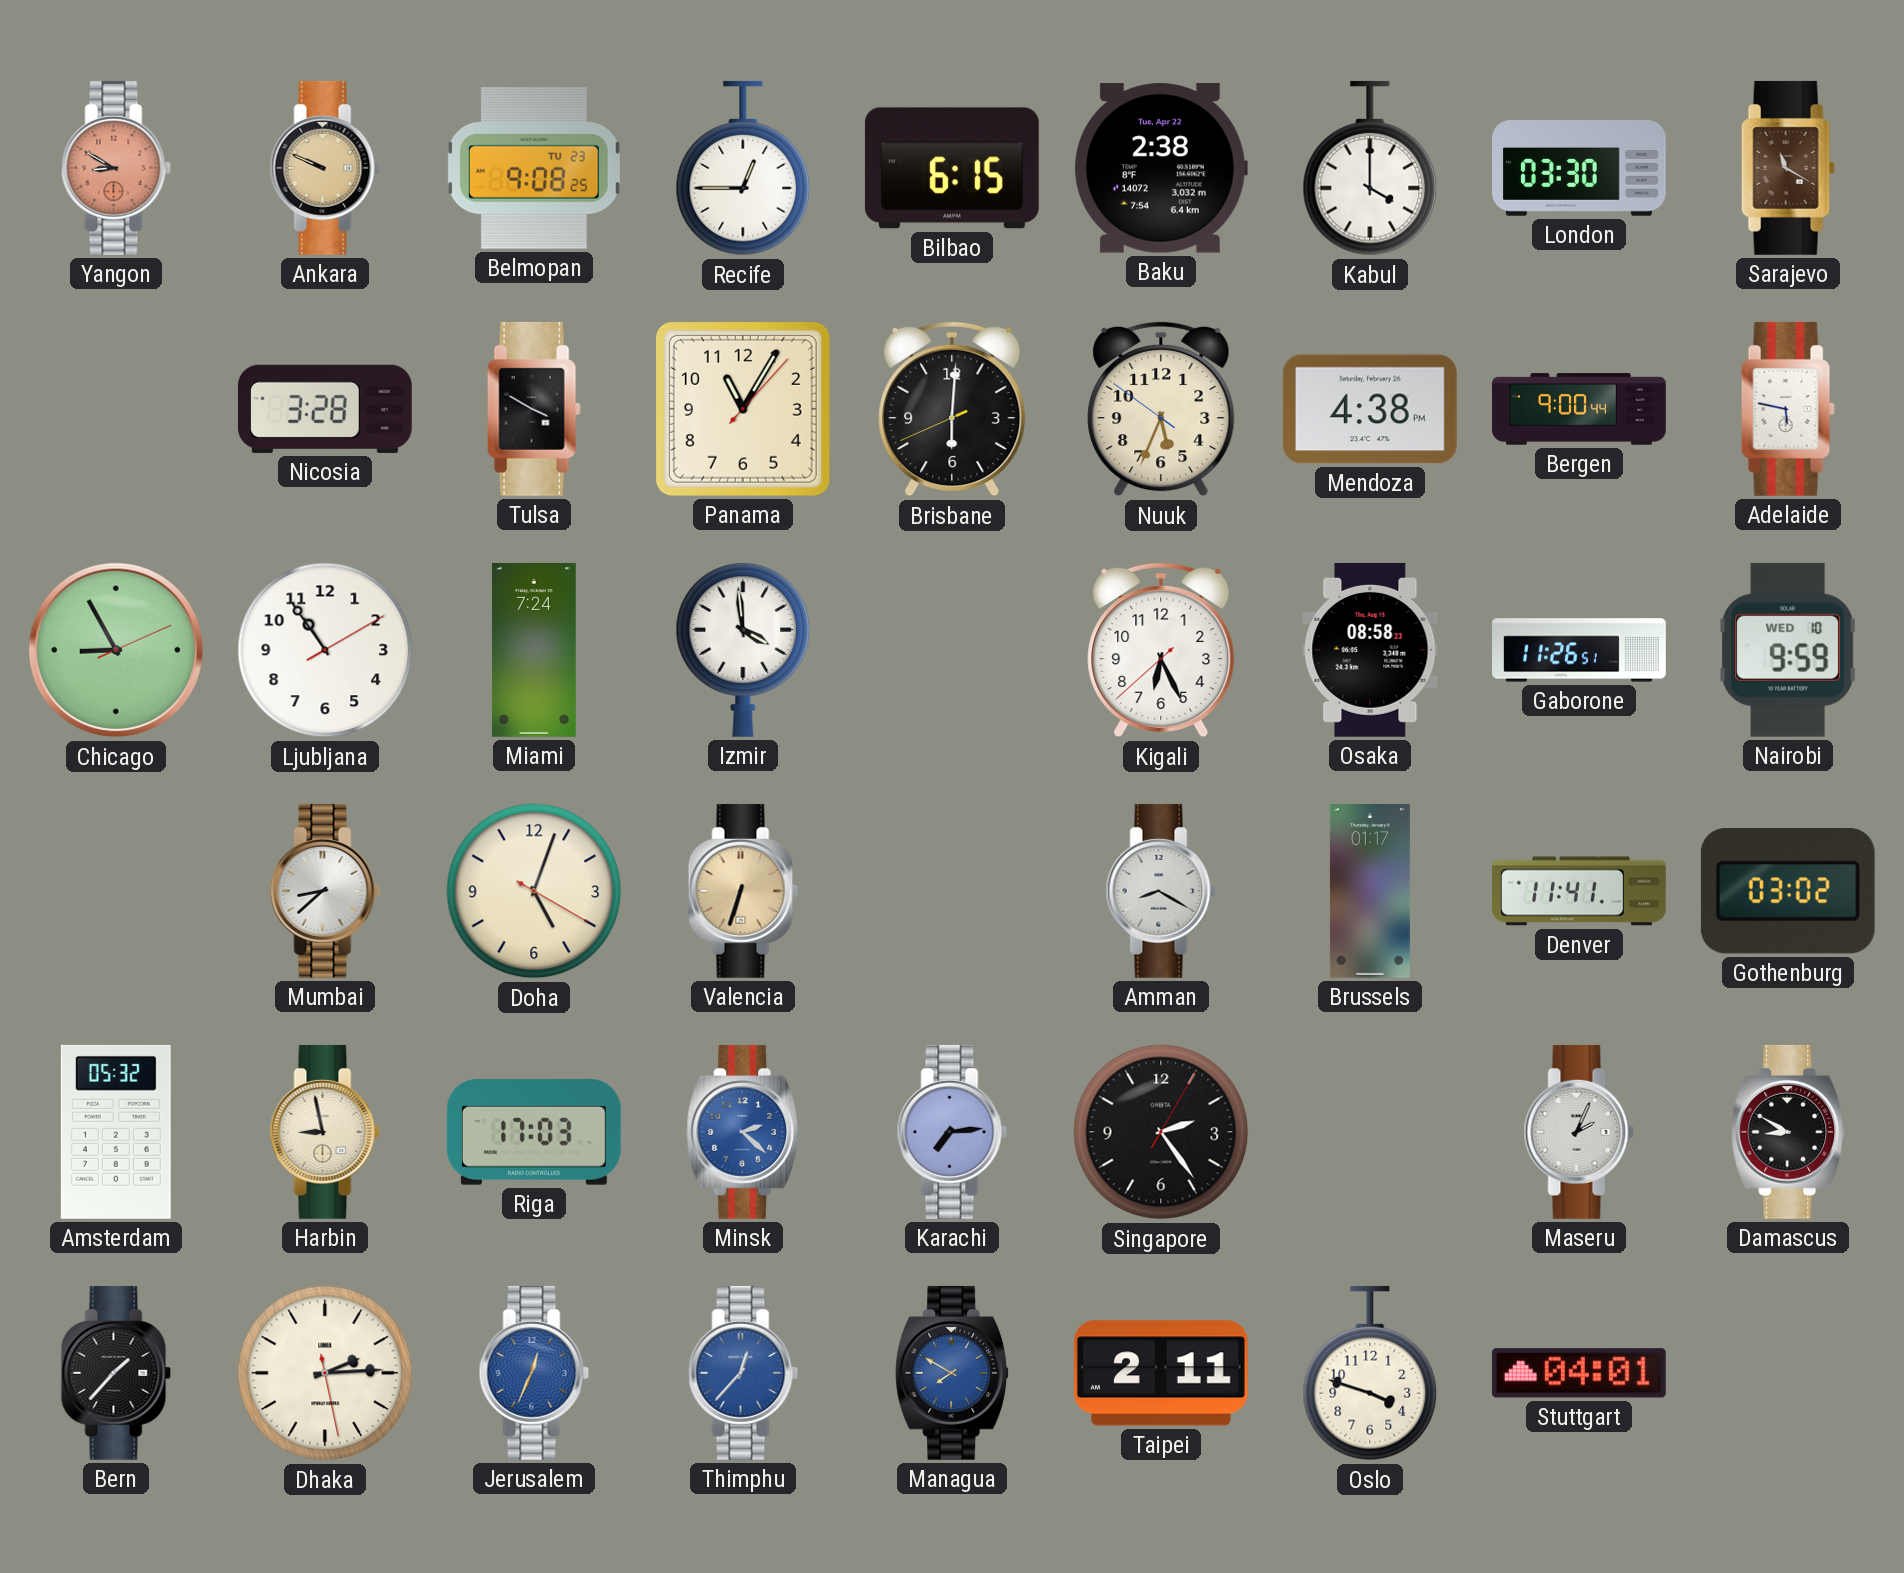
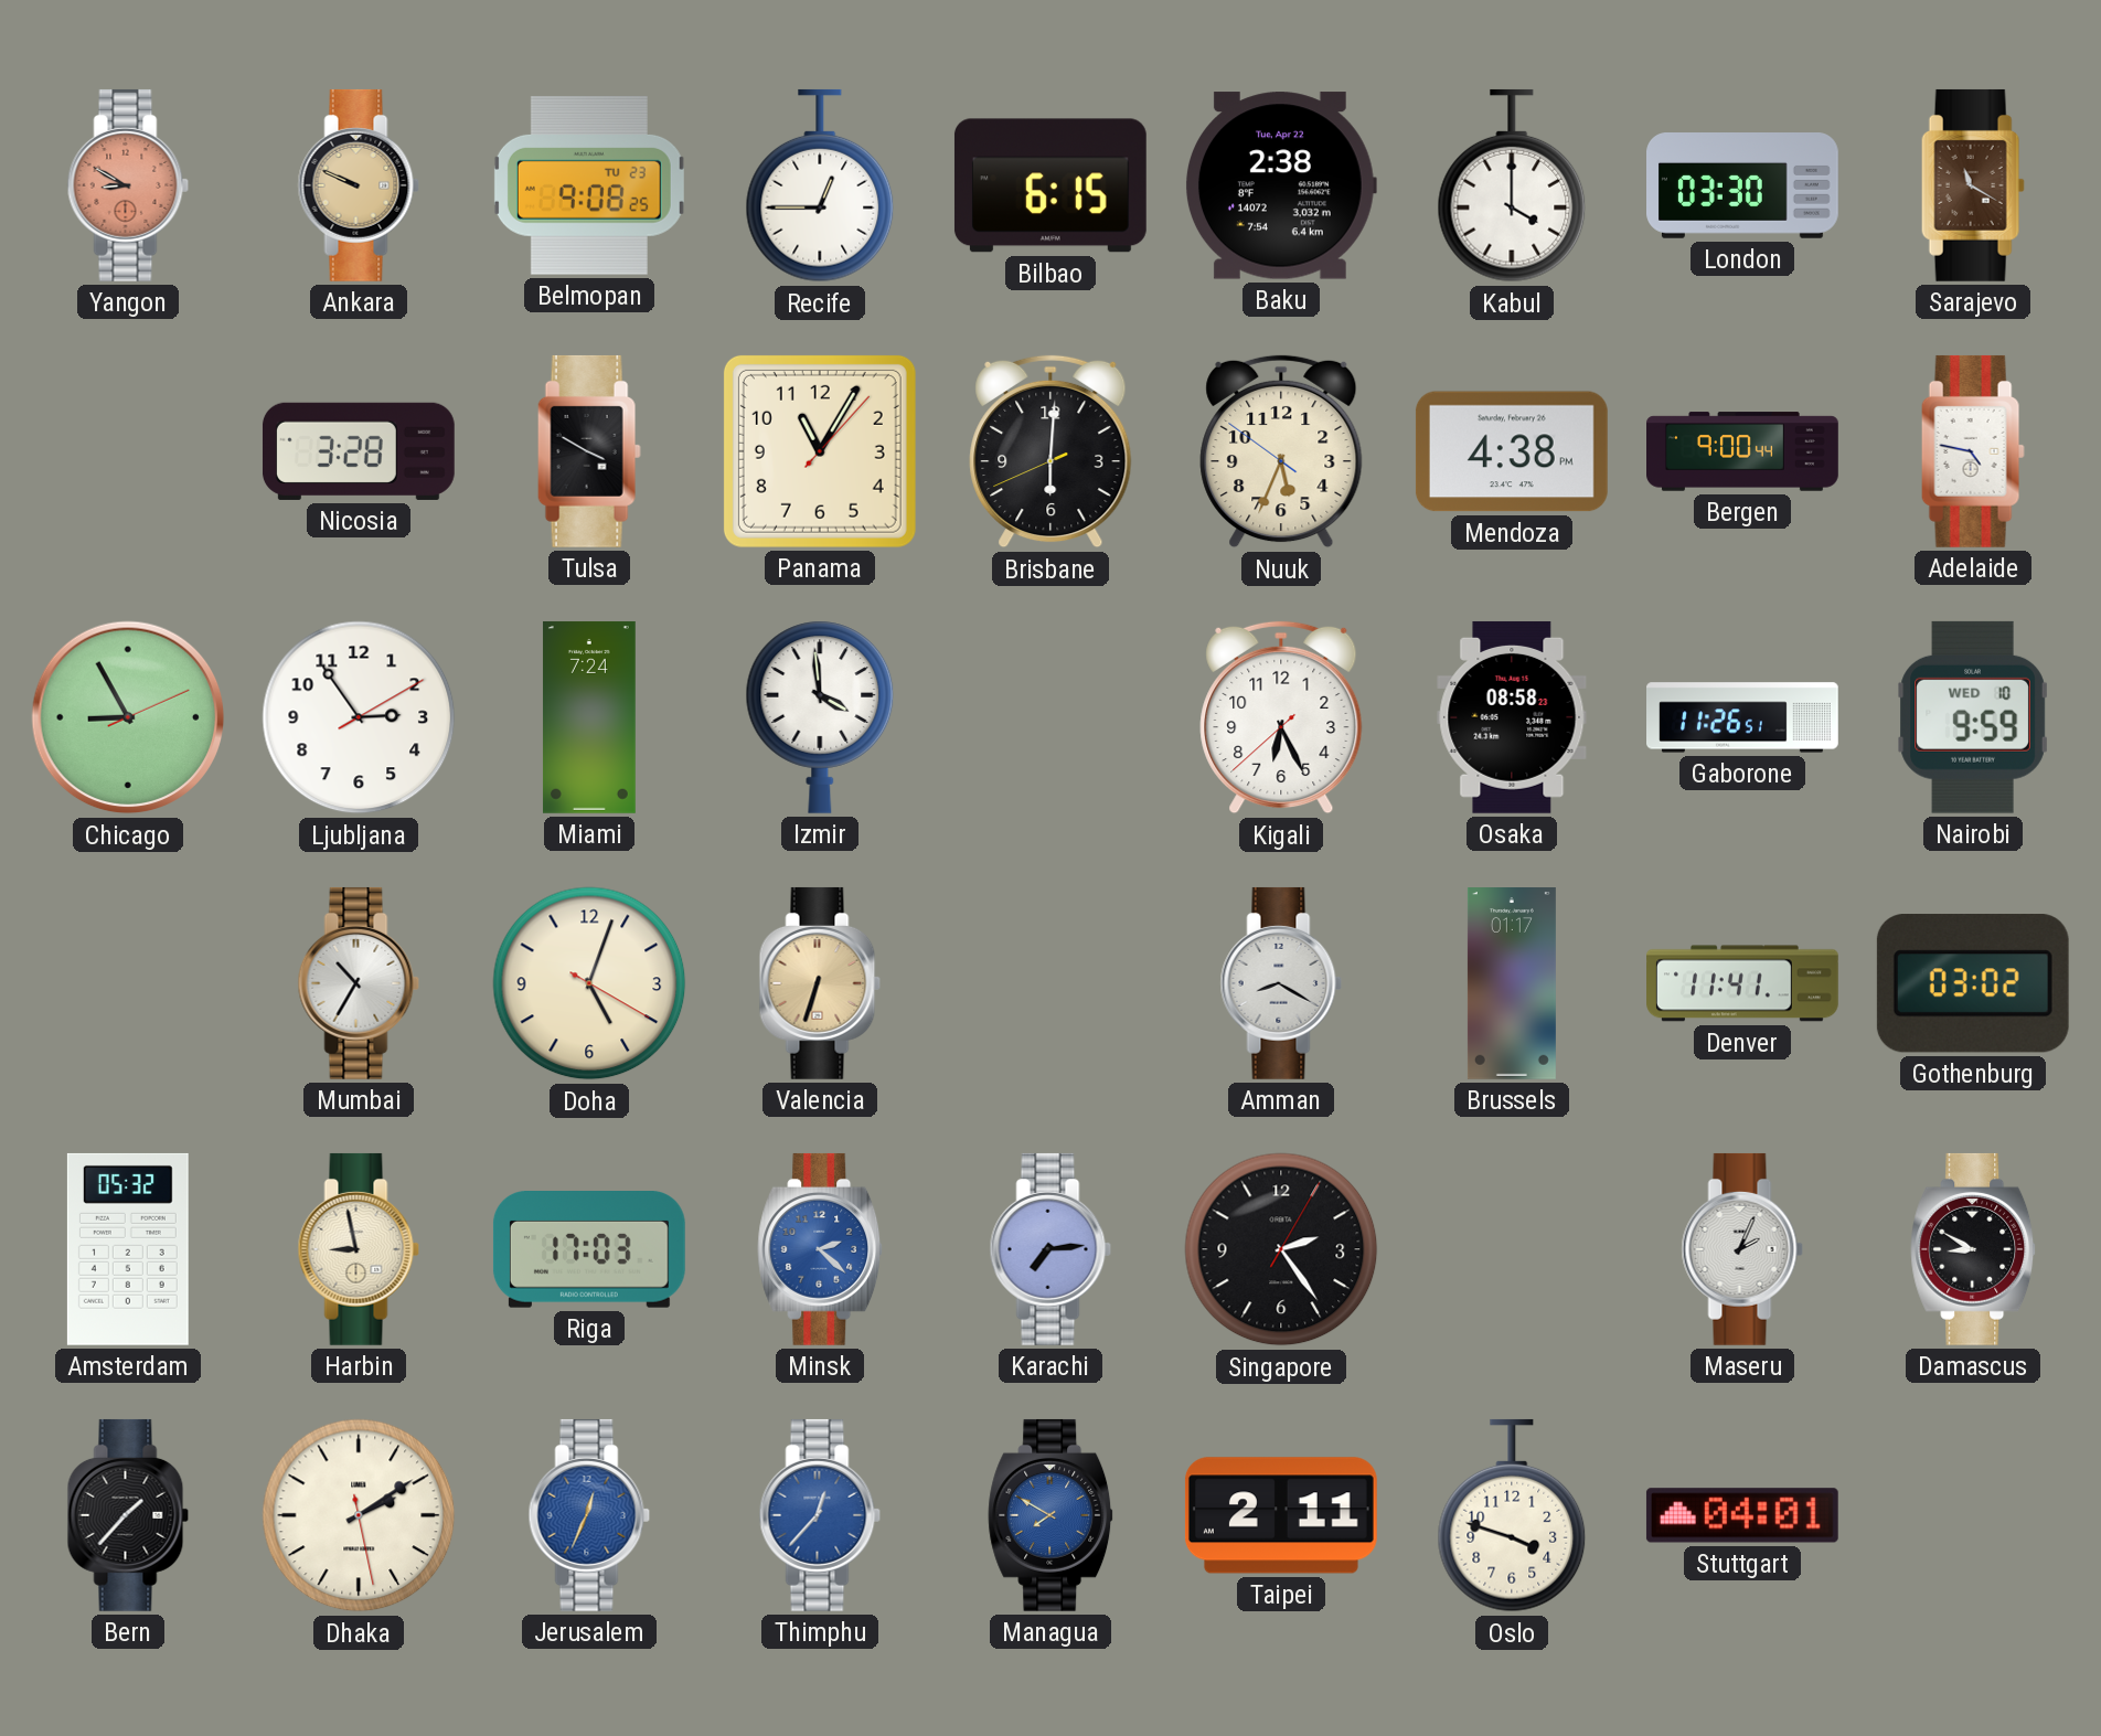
Adelaide: 5:47 -> 4:47
Ljubljana: 10:54 -> 2:54
Mumbai: 8:38 -> 10:35
Dhaka: 2:14 -> 2:09
